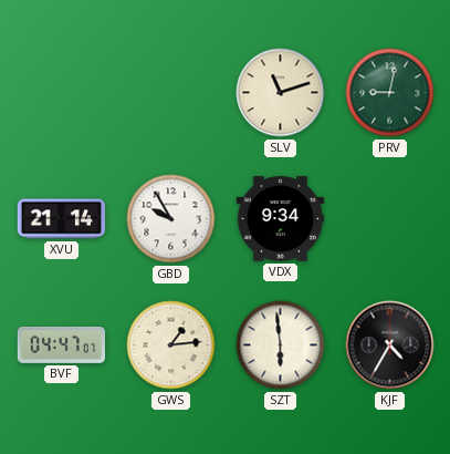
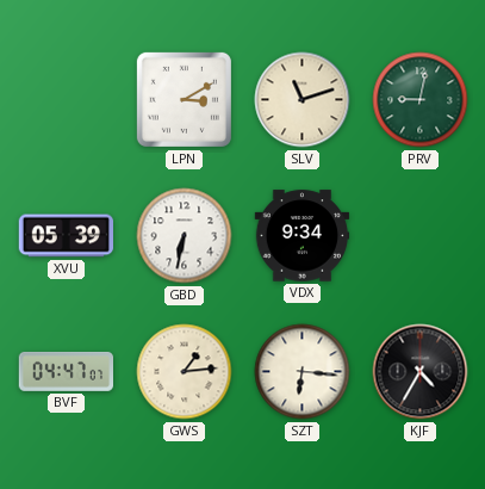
LPN: none -> 3:10
XVU: 21:14 -> 05:39
GBD: 9:55 -> 6:32
SZT: 5:59 -> 6:16
